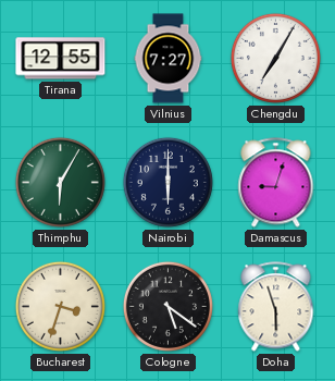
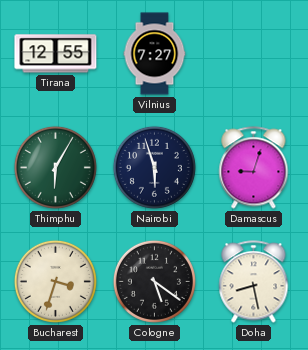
Chengdu: 7:05 -> none
Nairobi: 6:00 -> 5:57
Doha: 5:57 -> 8:28
